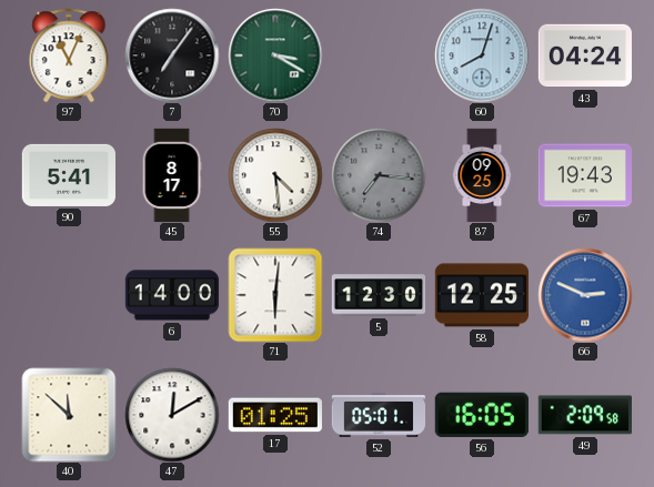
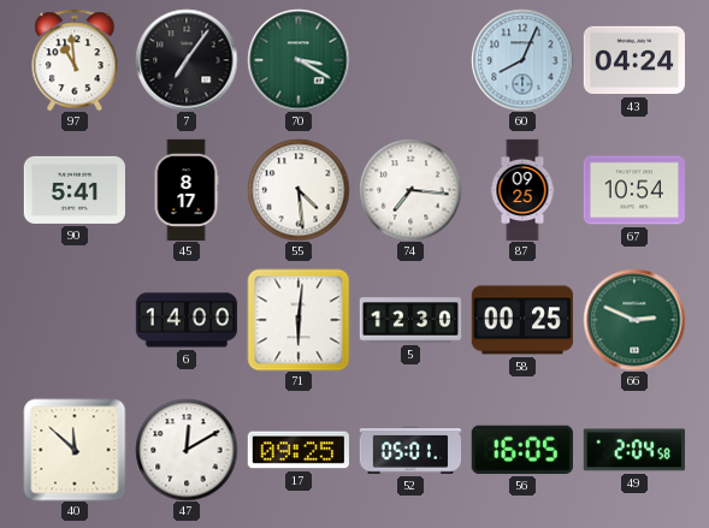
97: 11:04 -> 10:59
60: 8:03 -> 8:04
74 dial: grey -> white
67: 19:43 -> 10:54
58: 12:25 -> 00:25
66 dial: blue -> green
17: 01:25 -> 09:25
49: 2:09 -> 2:04
